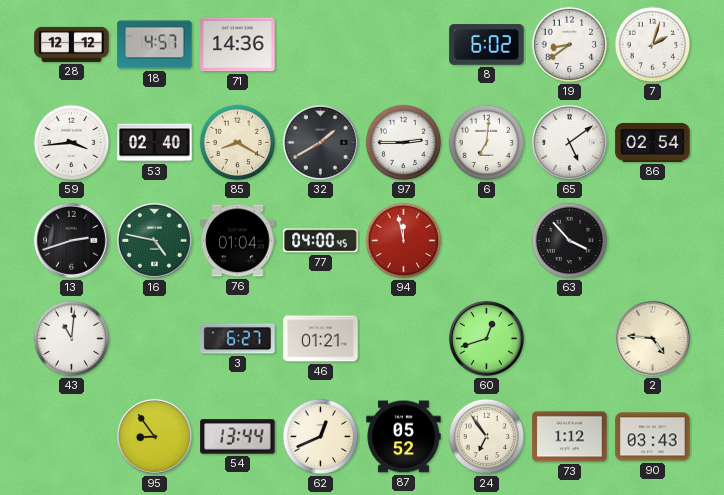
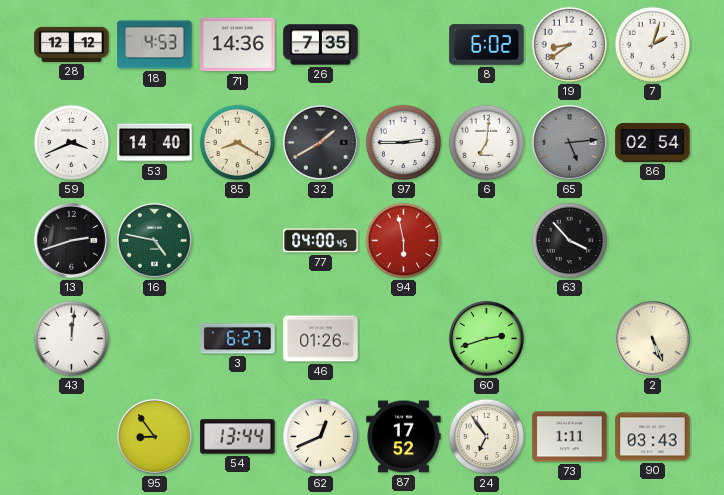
18: 4:57 -> 4:53
26: none -> 7:35
59: 3:44 -> 3:41
53: 02:40 -> 14:40
65: 5:09 -> 5:14
65 dial: white -> grey
76: 01:04 -> none
94: 11:58 -> 5:58
43: 11:01 -> 12:01
46: 01:21 -> 01:26
60: 12:42 -> 2:42
2: 4:46 -> 5:26
87: 05:52 -> 17:52
73: 1:12 -> 1:11
